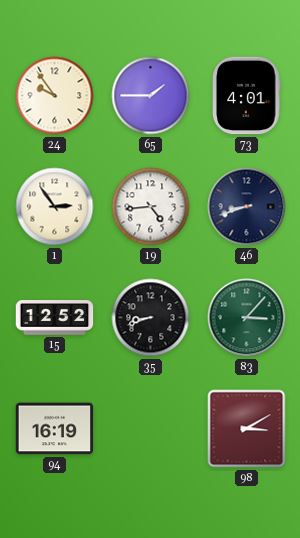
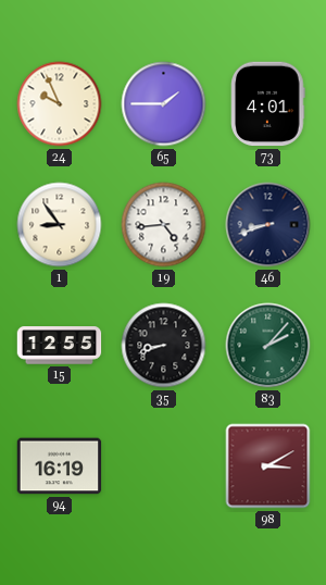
24: 9:54 -> 9:56
1: 2:54 -> 8:54
15: 12:52 -> 12:55
83: 3:07 -> 2:07
